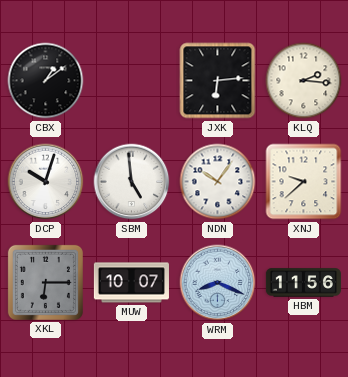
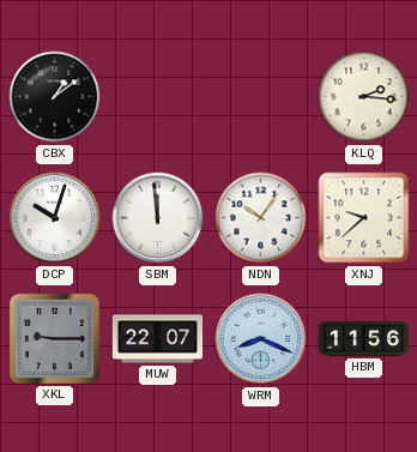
JXK: 6:14 -> none
SBM: 4:59 -> 11:59
XKL: 6:15 -> 9:15
MUW: 10:07 -> 22:07
